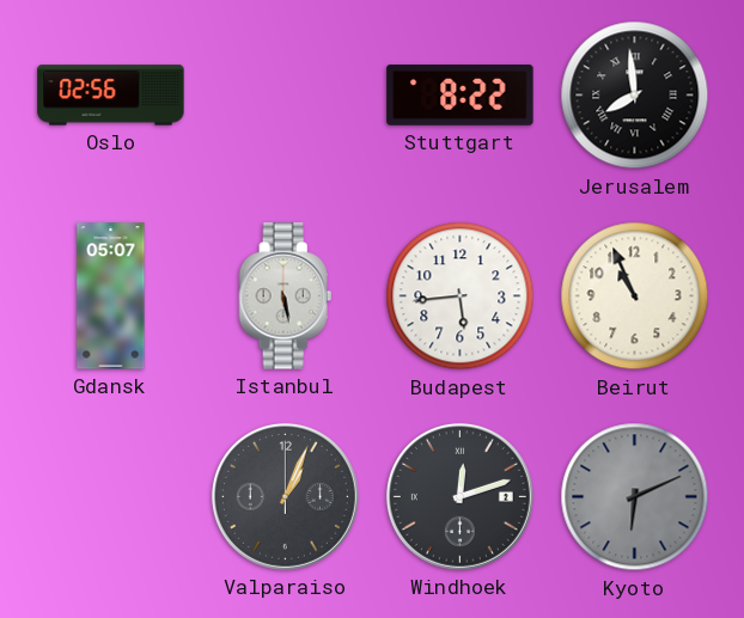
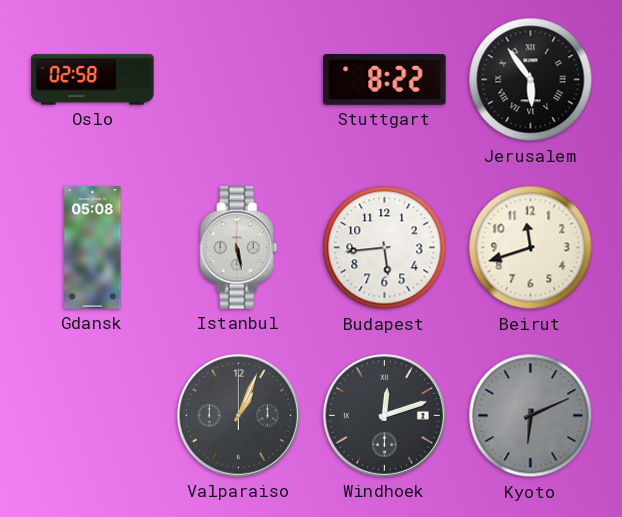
Oslo: 02:56 -> 02:58
Jerusalem: 7:59 -> 5:54
Gdansk: 05:07 -> 05:08
Beirut: 10:56 -> 11:42
